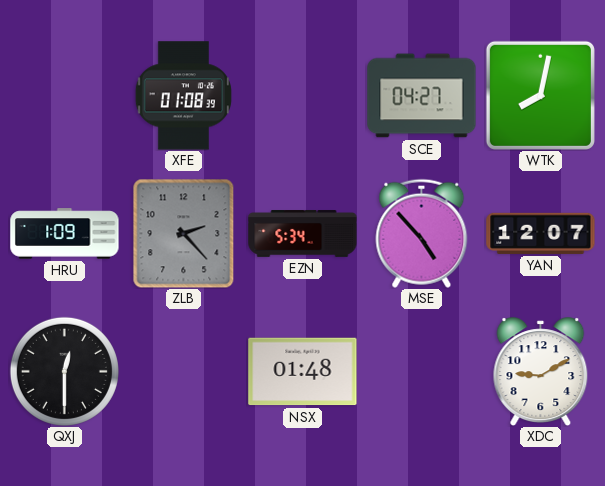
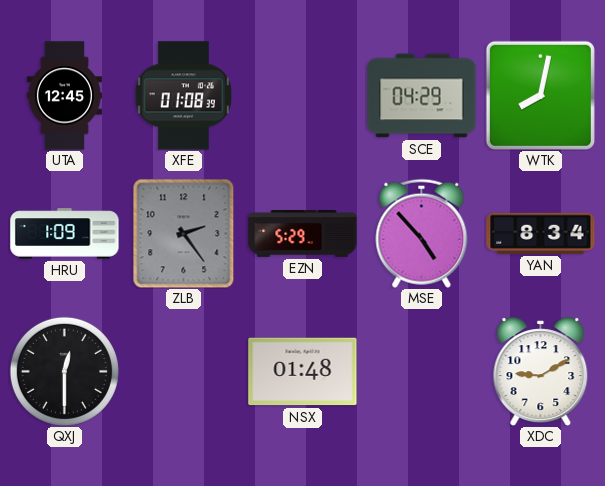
UTA: none -> 12:45
SCE: 04:27 -> 04:29
ZLB: 2:23 -> 2:24
EZN: 5:34 -> 5:29
YAN: 12:07 -> 8:34
